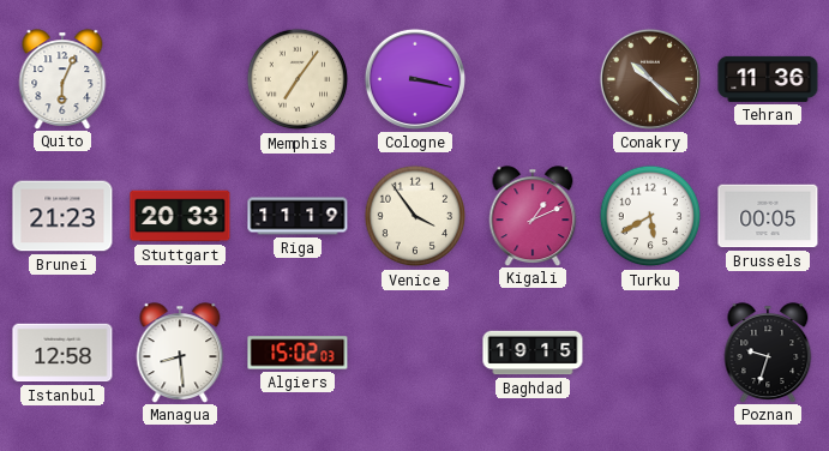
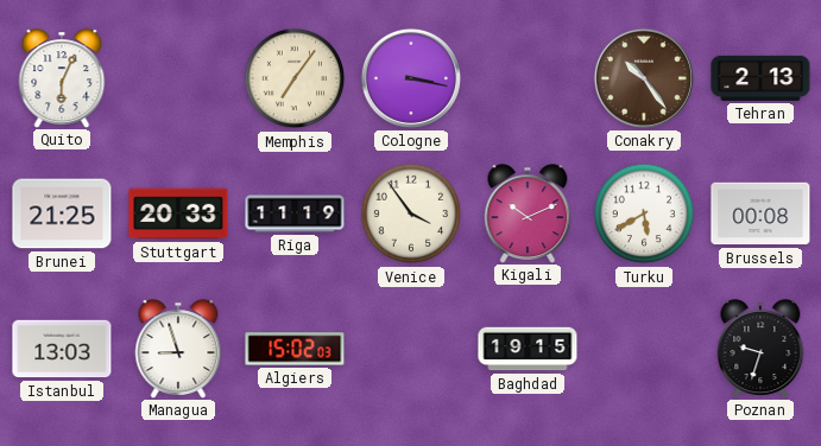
Conakry: 10:22 -> 10:24
Tehran: 11:36 -> 2:13
Brunei: 21:23 -> 21:25
Kigali: 1:11 -> 10:11
Brussels: 00:05 -> 00:08
Istanbul: 12:58 -> 13:03
Managua: 8:29 -> 8:57
